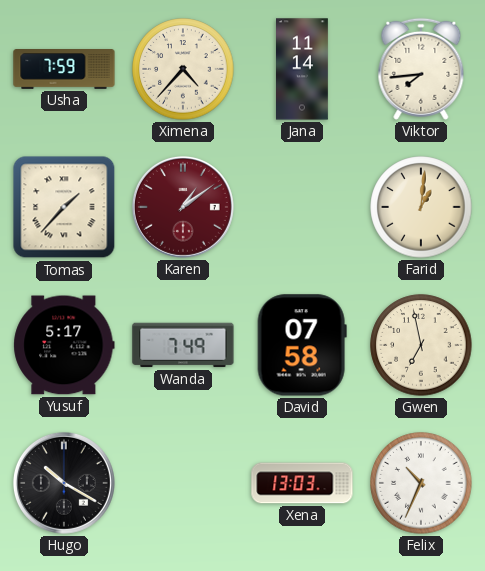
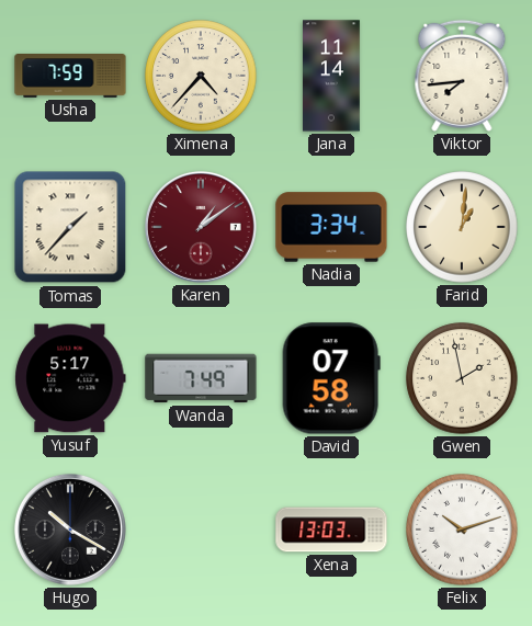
Nadia: none -> 3:34
Gwen: 6:58 -> 1:58
Felix: 10:34 -> 10:12
